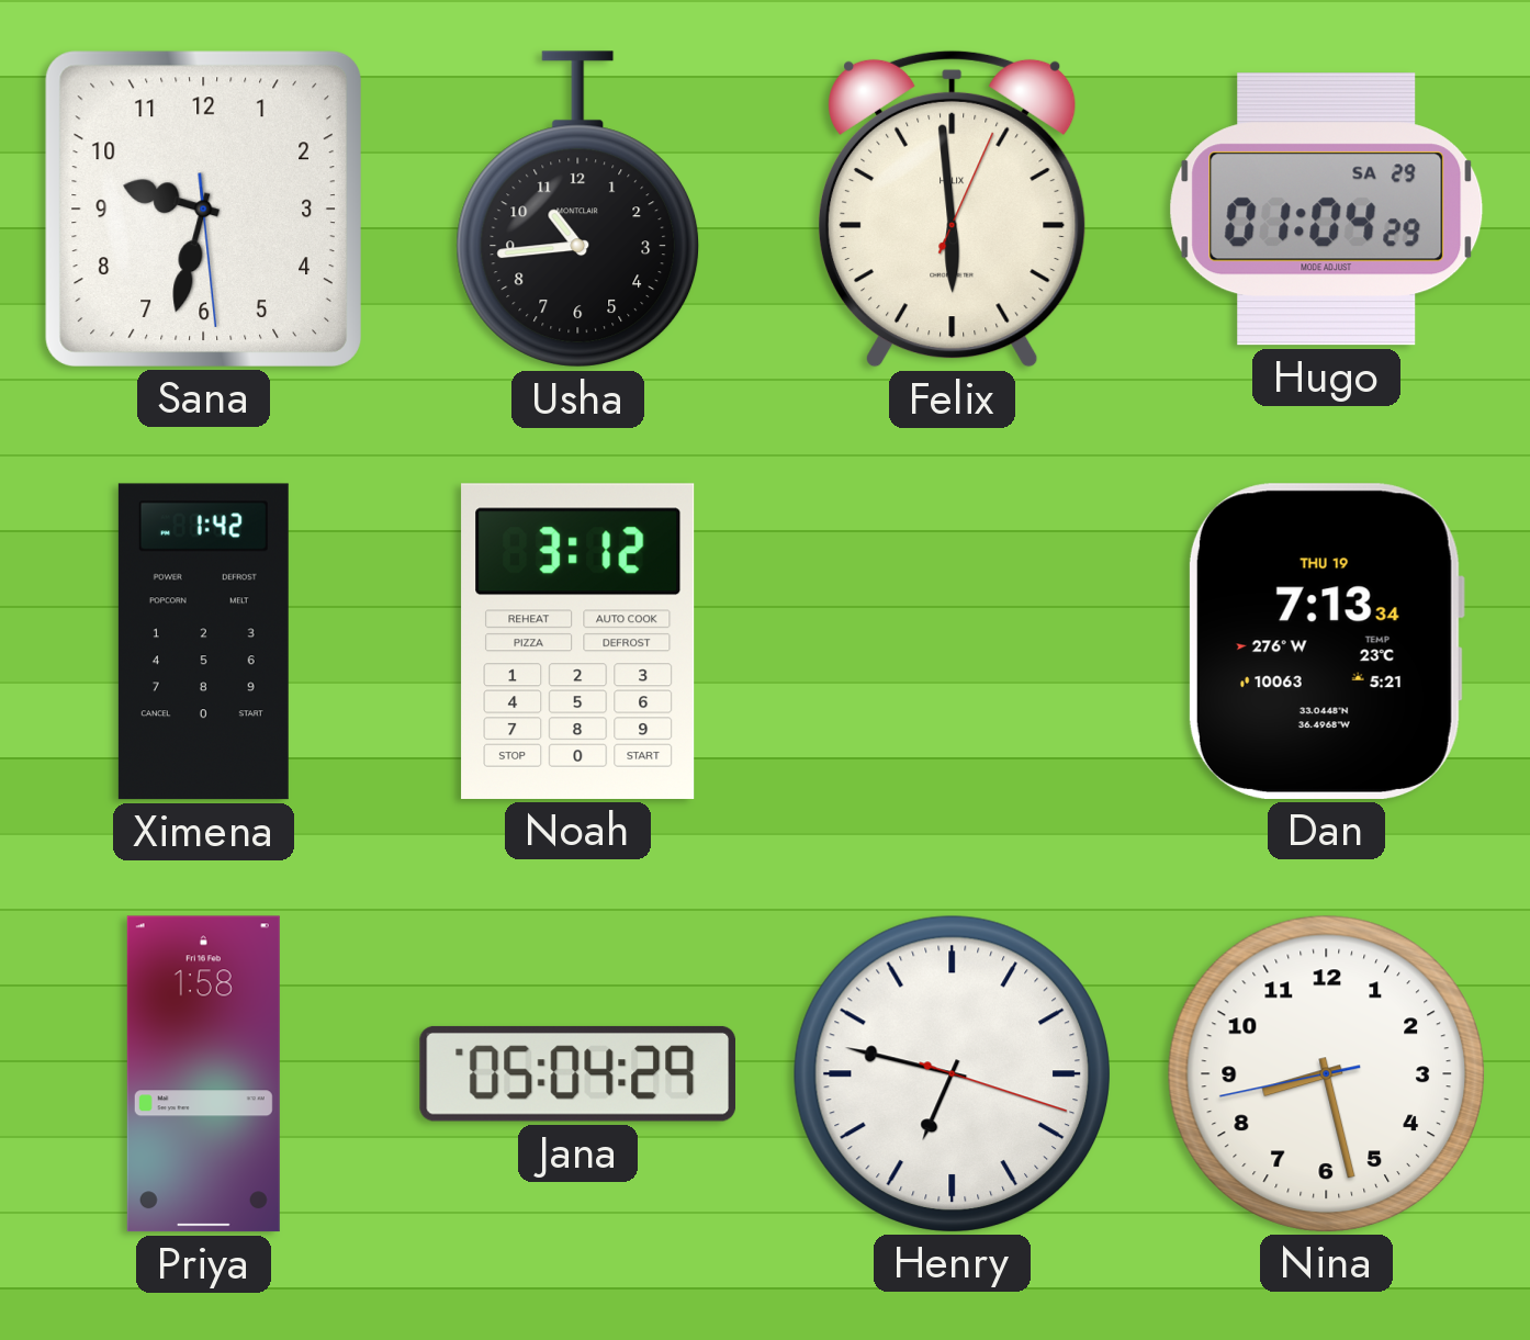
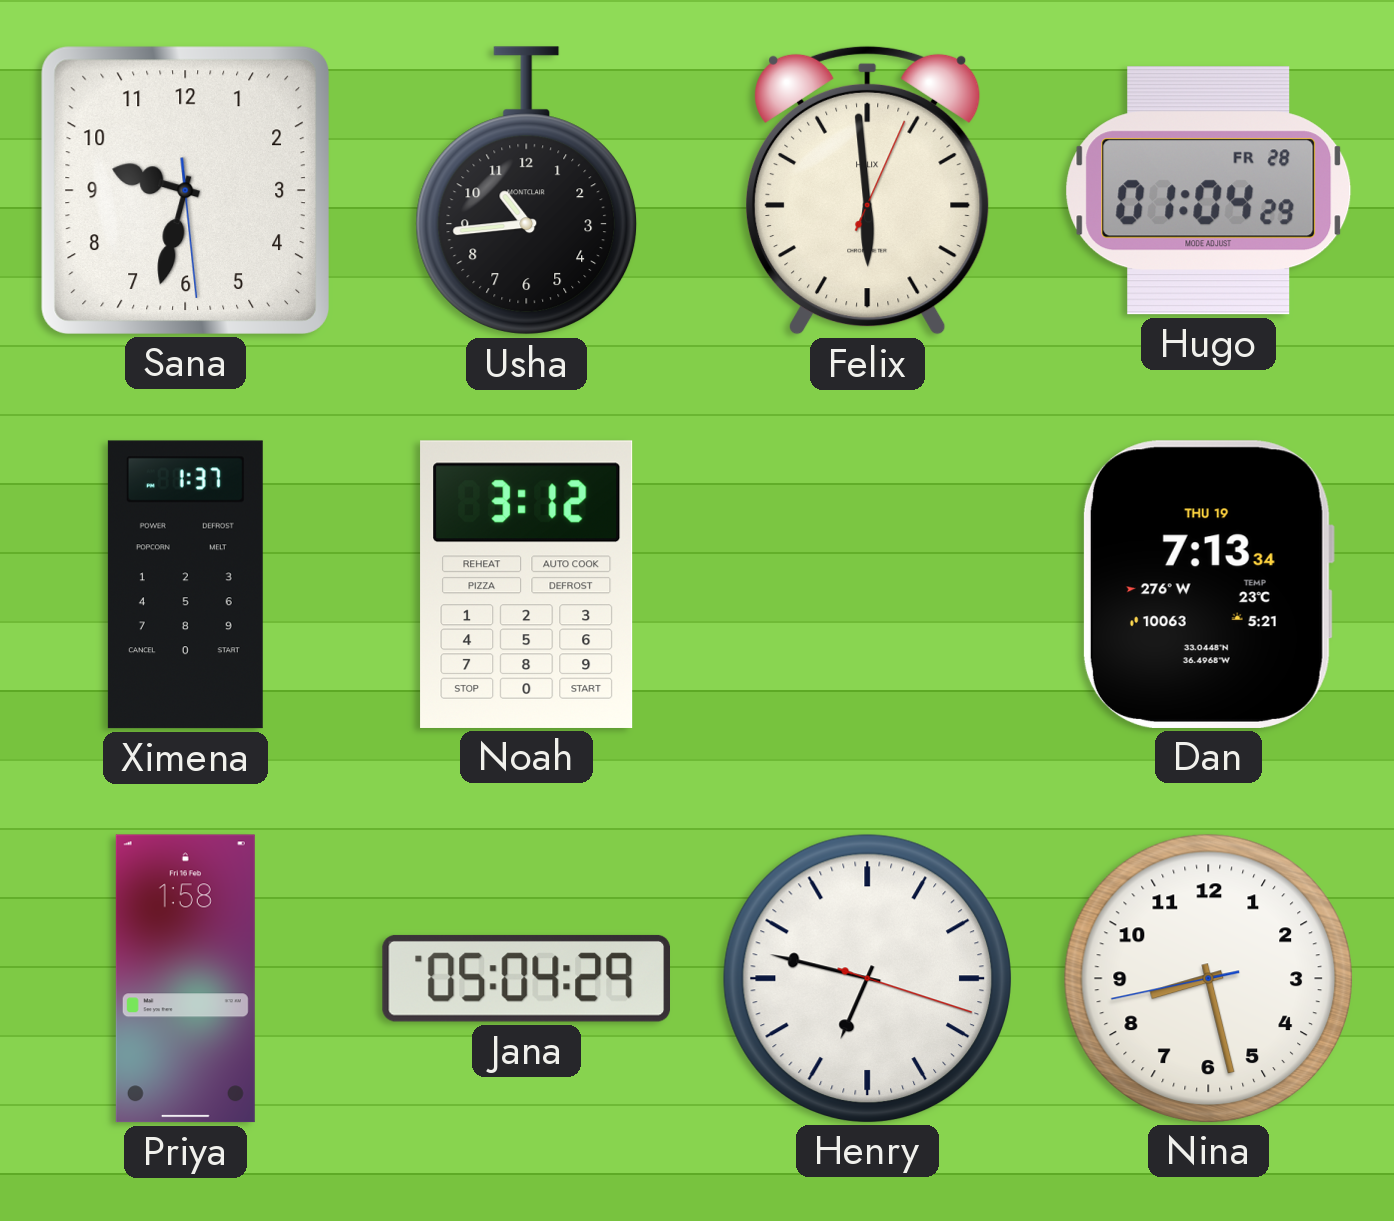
Hugo date: SA 29 -> FR 28
Ximena: 1:42 -> 1:37
